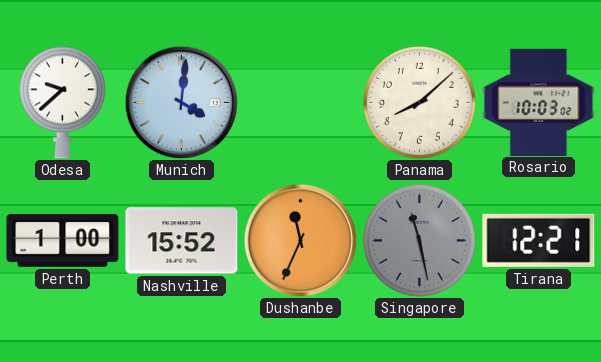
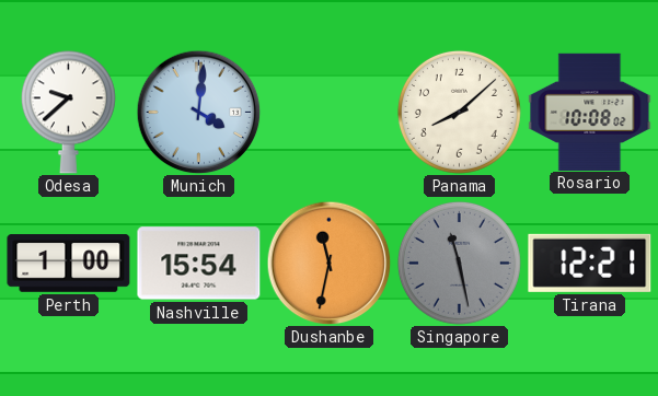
Rosario: 10:03 -> 10:08
Nashville: 15:52 -> 15:54
Dushanbe: 11:34 -> 11:32
